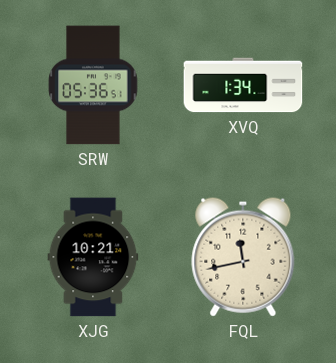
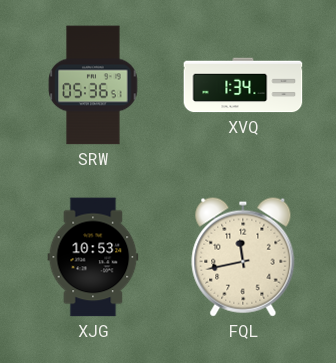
XJG: 10:21 -> 10:53
